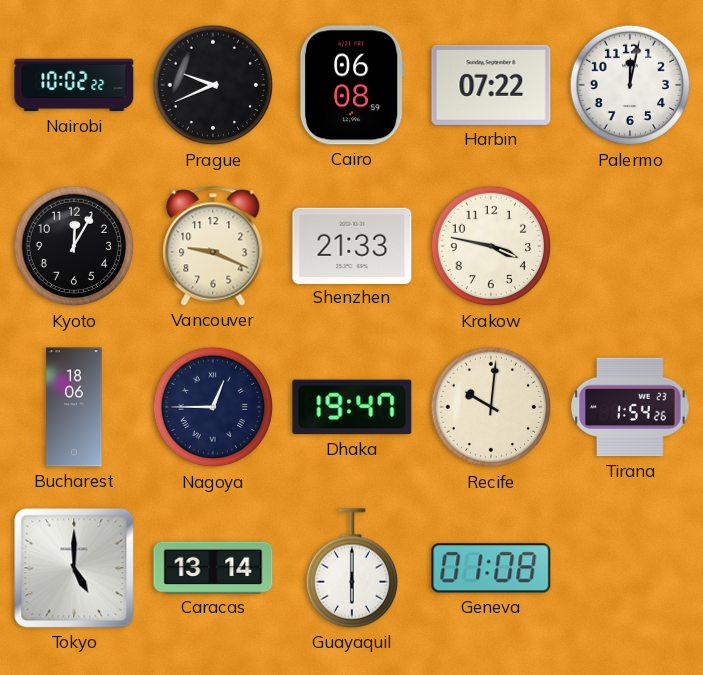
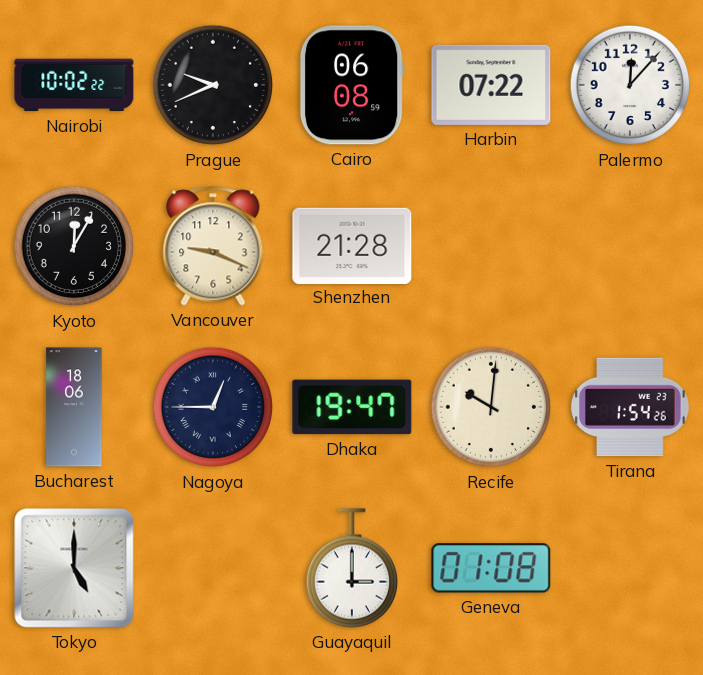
Palermo: 12:02 -> 12:07
Shenzhen: 21:33 -> 21:28
Krakow: 3:47 -> none
Caracas: 13:14 -> none
Guayaquil: 6:00 -> 3:00
